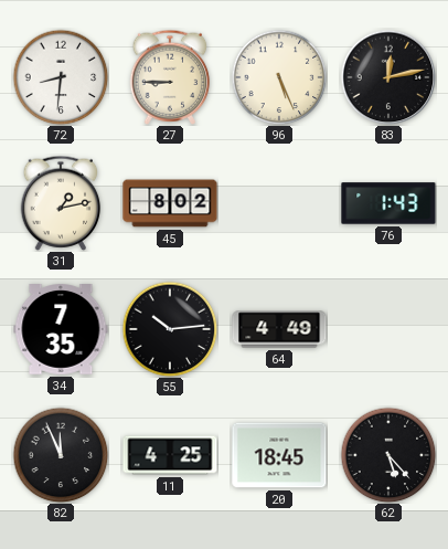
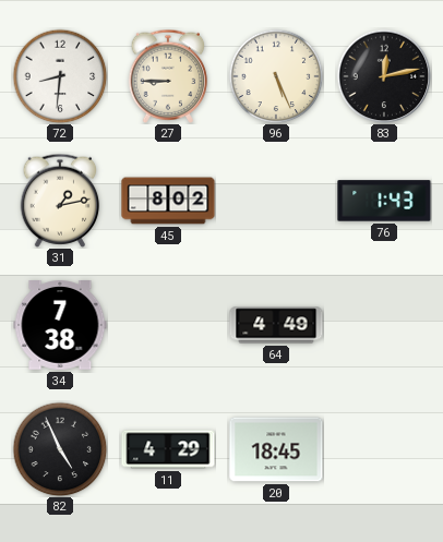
34: 7:35 -> 7:38
55: 10:14 -> none
82: 11:56 -> 4:56
11: 4:25 -> 4:29
62: 5:23 -> none
